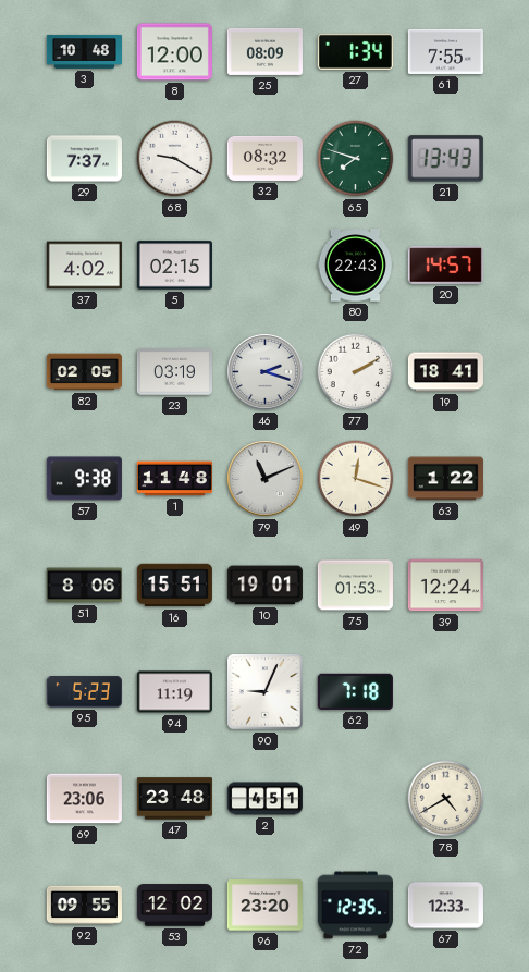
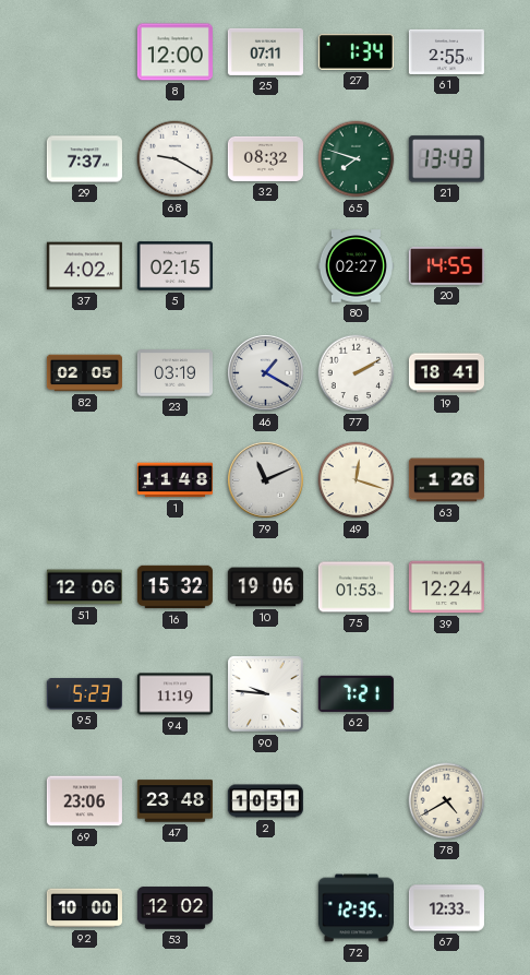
3: 10:48 -> none
25: 08:09 -> 07:11
61: 7:55 -> 2:55
80: 22:43 -> 02:27
20: 14:57 -> 14:55
46: 2:18 -> 1:20
57: 9:38 -> none
63: 1:22 -> 1:26
51: 8:06 -> 12:06
16: 15:51 -> 15:32
10: 19:01 -> 19:06
90: 9:04 -> 9:46
62: 7:18 -> 7:21
2: 4:51 -> 10:51
92: 09:55 -> 10:00
96: 23:20 -> none
